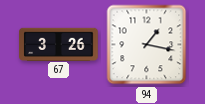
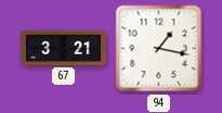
67: 3:26 -> 3:21
